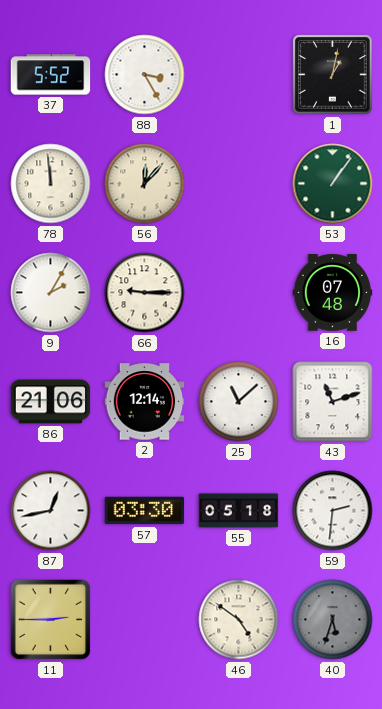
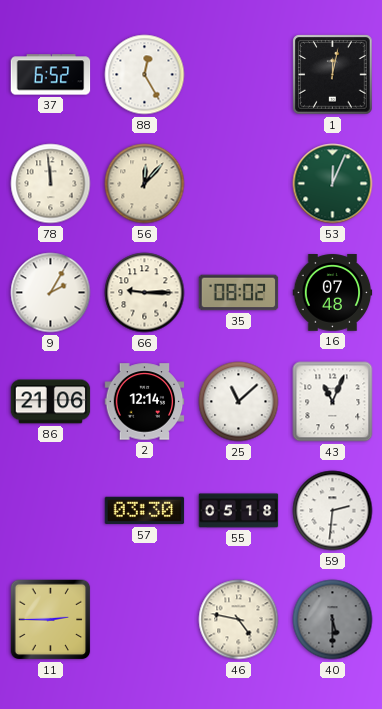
37: 5:52 -> 6:52
88: 3:25 -> 12:25
1: 1:02 -> 12:02
53: 1:06 -> 12:04
35: none -> 08:02
43: 11:12 -> 11:04
87: 12:43 -> none
46: 4:51 -> 4:47
40: 5:33 -> 5:30
